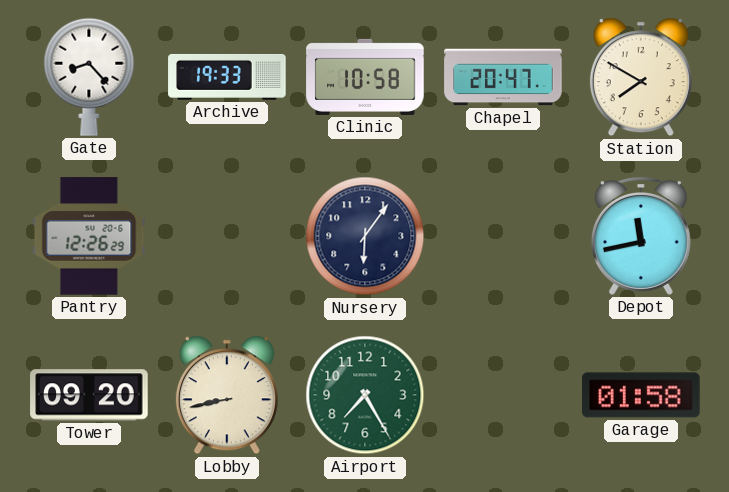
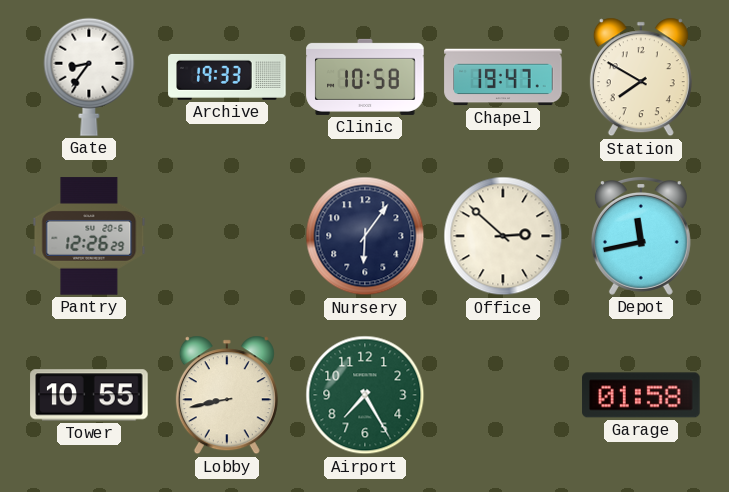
Gate: 8:23 -> 8:36
Chapel: 20:47 -> 19:47
Office: none -> 2:52
Tower: 09:20 -> 10:55
